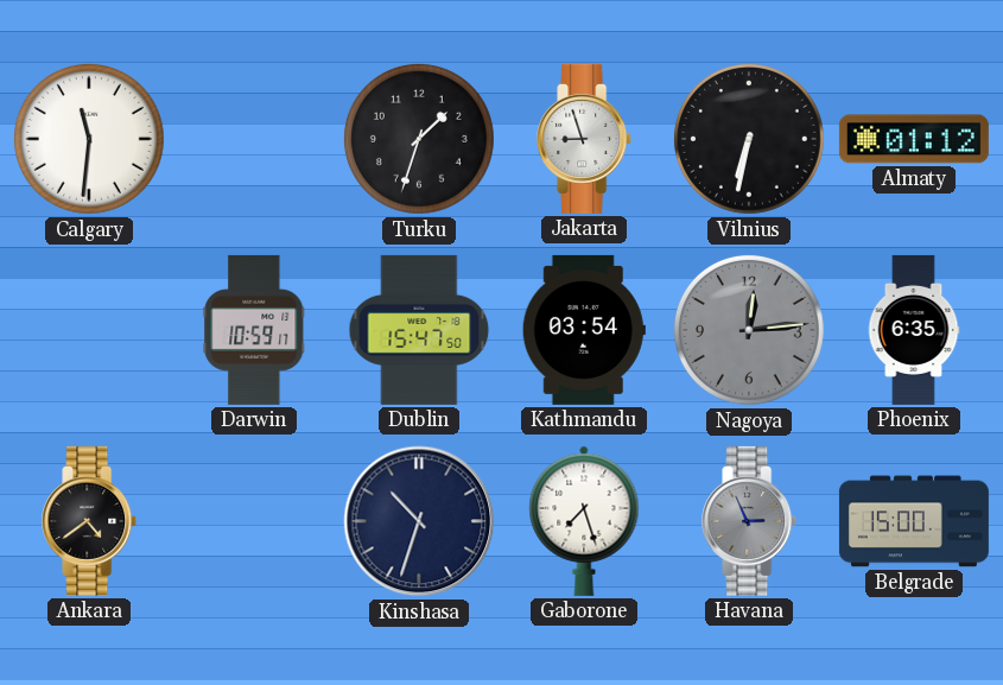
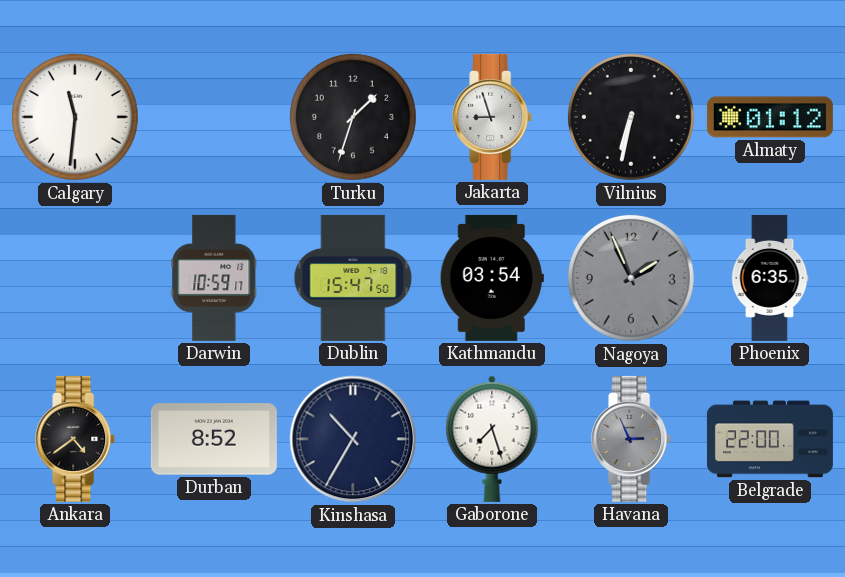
Nagoya: 12:14 -> 1:56
Durban: none -> 8:52
Kinshasa: 10:33 -> 10:35
Belgrade: 15:00 -> 22:00
